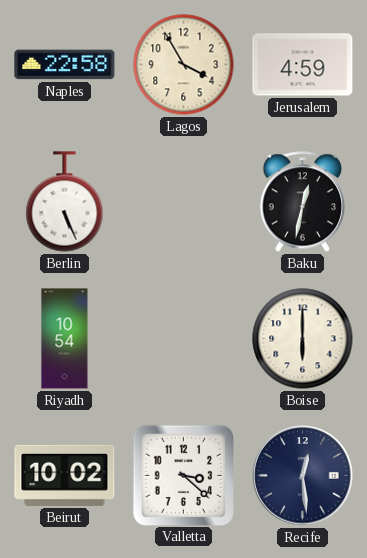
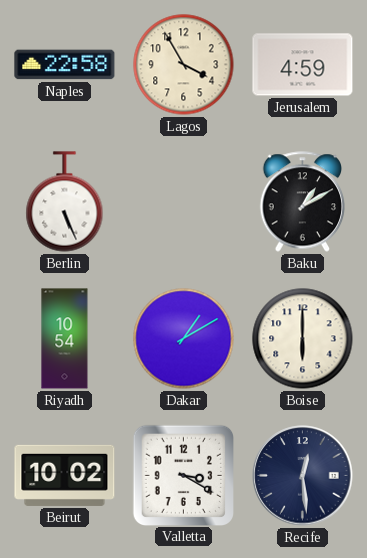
Baku: 12:32 -> 1:10
Dakar: none -> 1:10
Valletta: 3:22 -> 3:20
